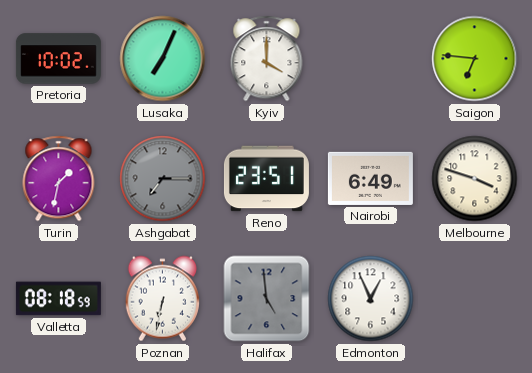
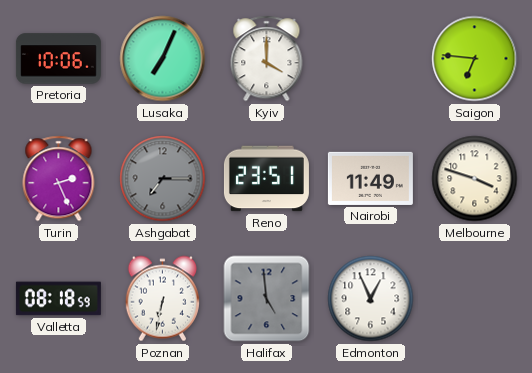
Pretoria: 10:02 -> 10:06
Turin: 1:32 -> 2:26
Nairobi: 6:49 -> 11:49
